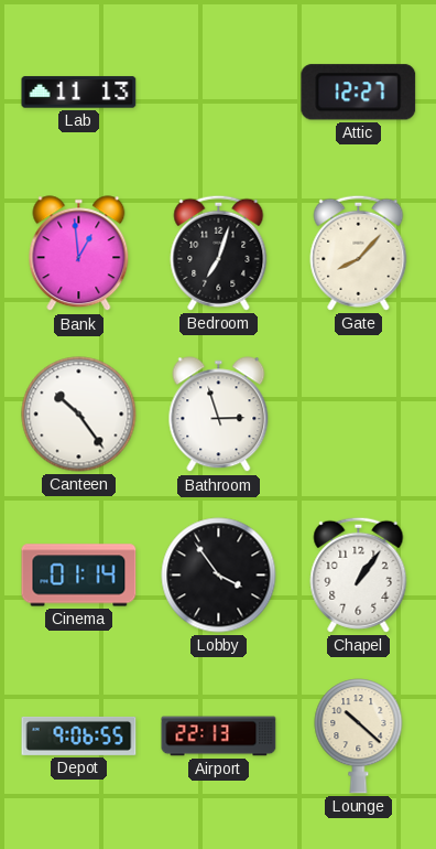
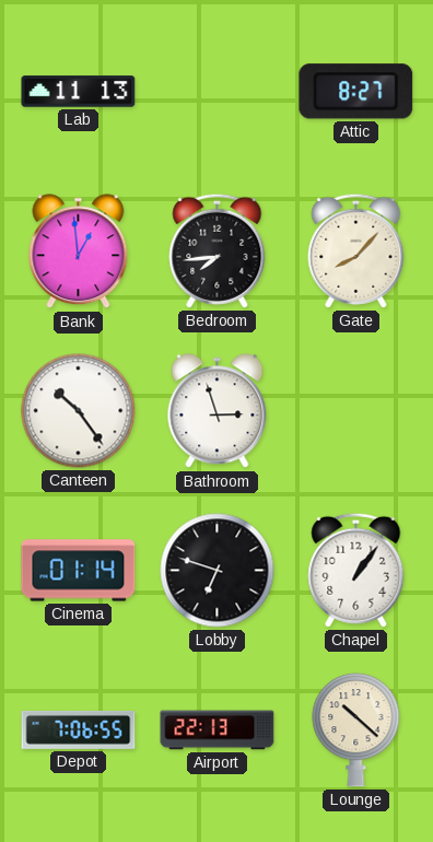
Attic: 12:27 -> 8:27
Bedroom: 7:03 -> 7:44
Lobby: 3:54 -> 6:48
Depot: 9:06 -> 7:06
